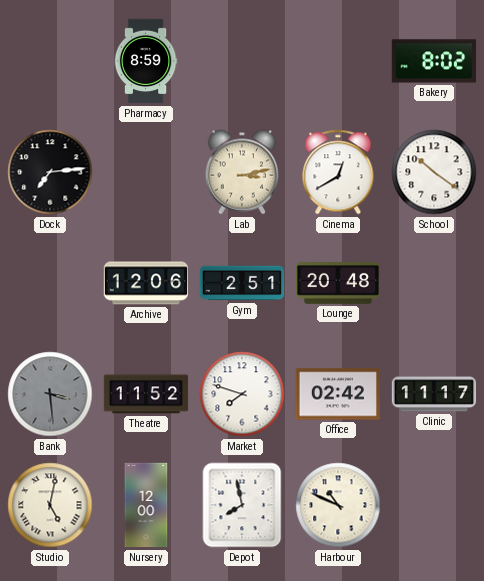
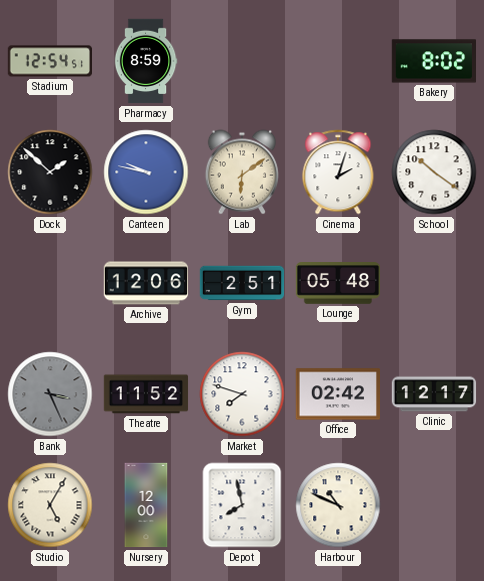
Stadium: none -> 12:54
Dock: 7:14 -> 1:52
Canteen: none -> 9:47
Lab: 3:13 -> 6:09
Cinema: 12:40 -> 2:03
Lounge: 20:48 -> 05:48
Bank: 3:29 -> 3:26
Clinic: 11:17 -> 12:17
Studio: 5:02 -> 5:05
